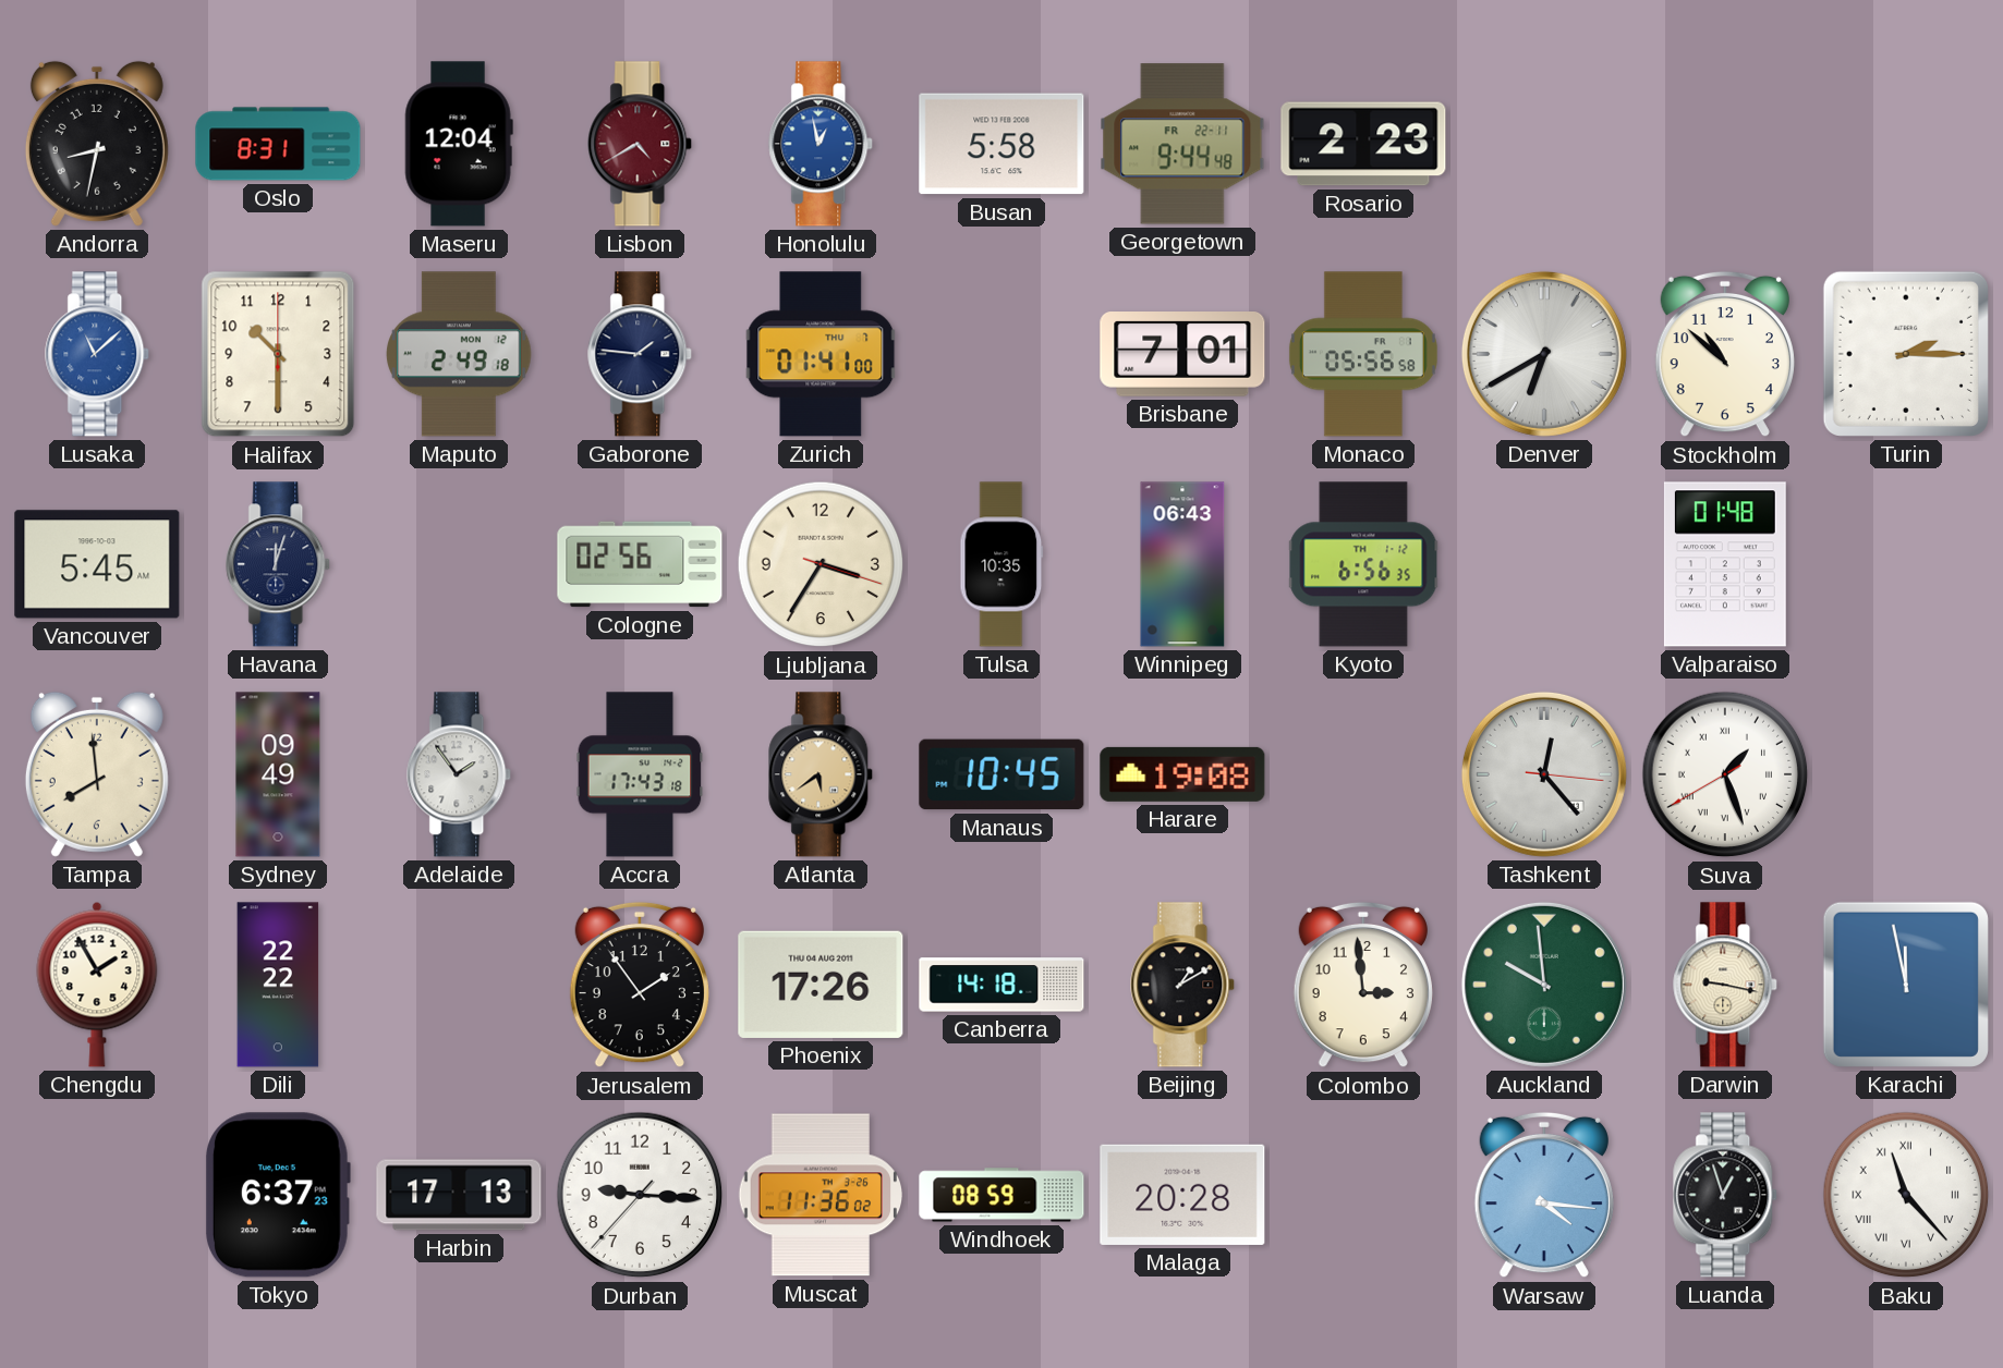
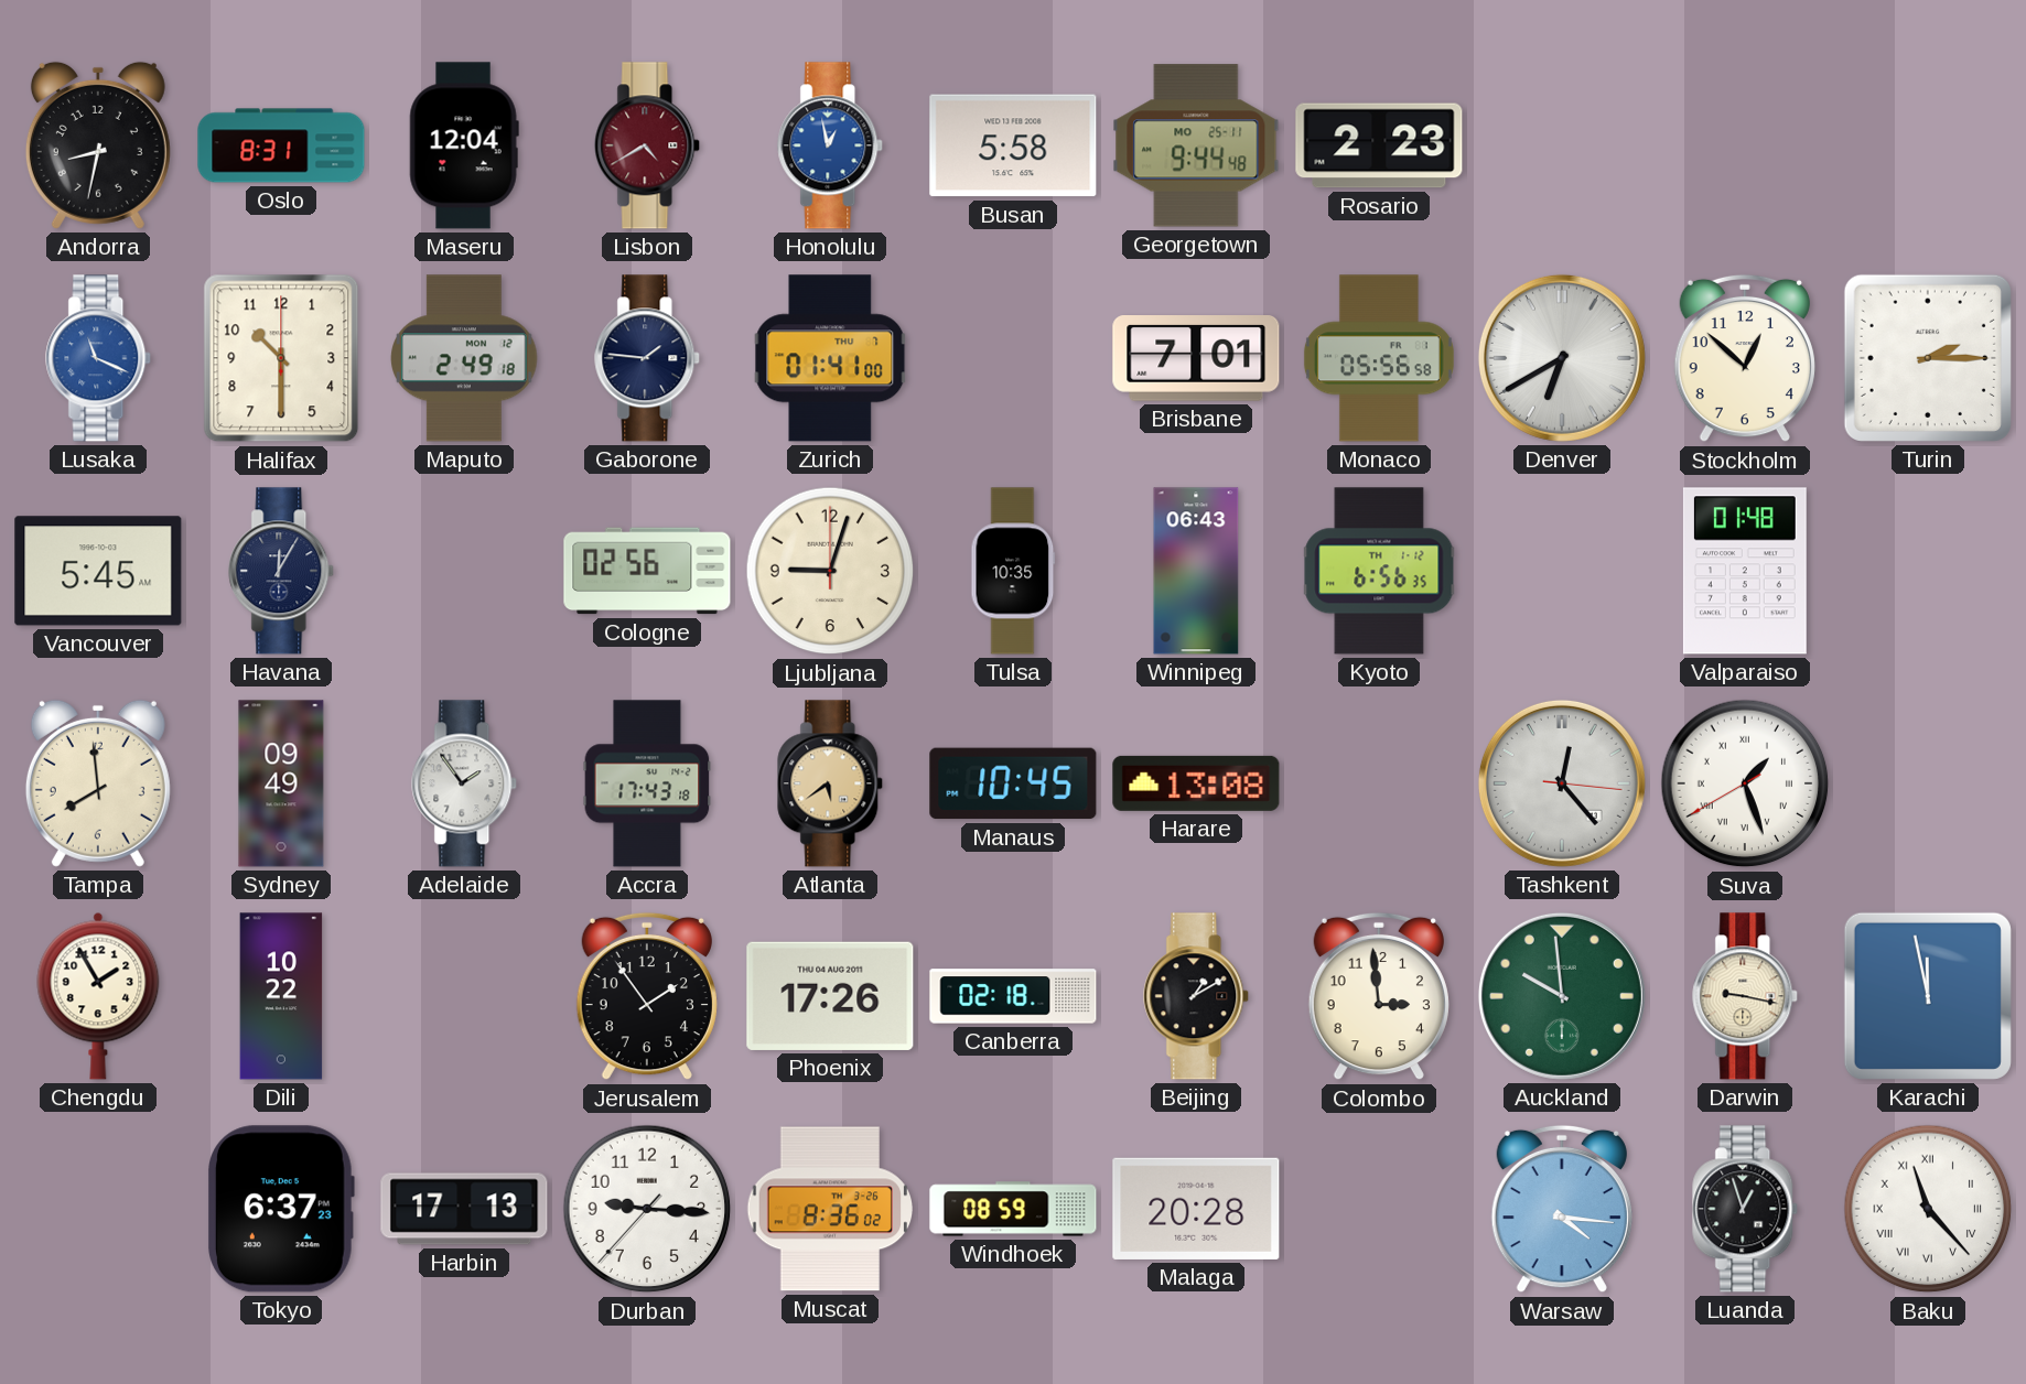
Georgetown date: FR 22-11 -> MO 25-11
Lusaka: 11:08 -> 11:19
Stockholm: 10:52 -> 12:52
Havana: 12:03 -> 12:05
Ljubljana: 3:35 -> 9:03
Harare: 19:08 -> 13:08
Dili: 22:22 -> 10:22
Canberra: 14:18 -> 02:18
Muscat: 11:36 -> 8:36
